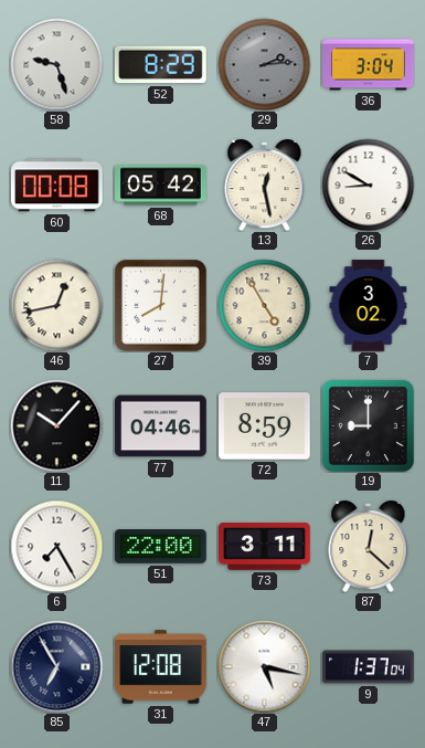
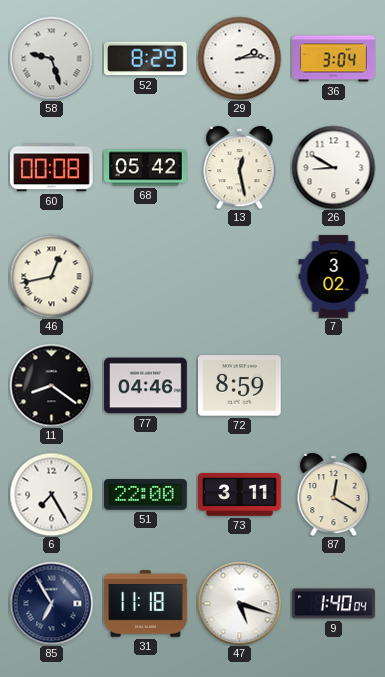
29 dial: grey -> white
27: 8:01 -> none
39: 4:55 -> none
11: 10:07 -> 8:21
19: 9:00 -> none
87: 12:22 -> 12:20
31: 12:08 -> 11:18
47: 5:17 -> 5:18
9: 1:37 -> 1:40
